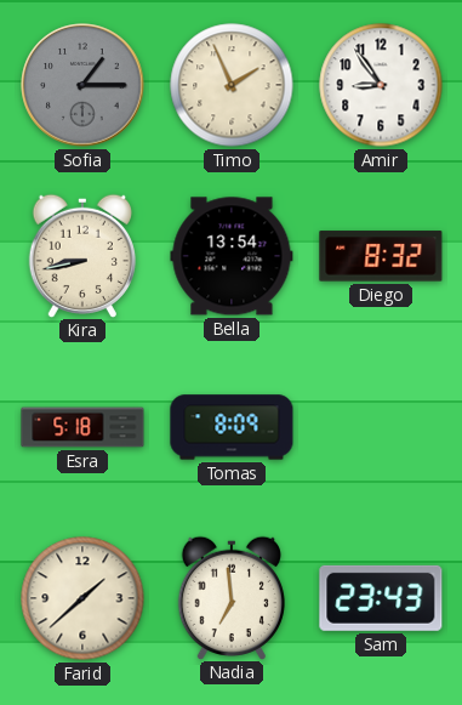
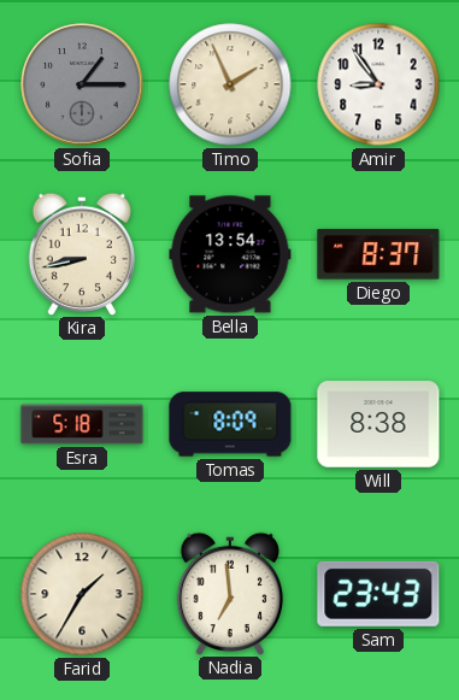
Diego: 8:32 -> 8:37
Will: none -> 8:38
Farid: 1:38 -> 1:35
